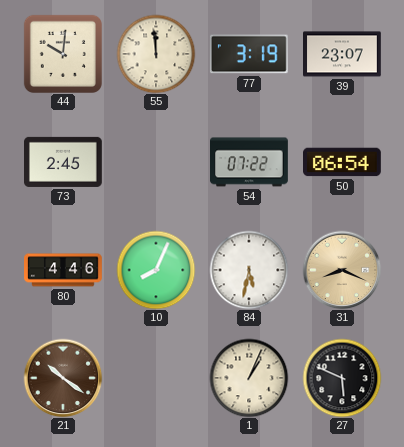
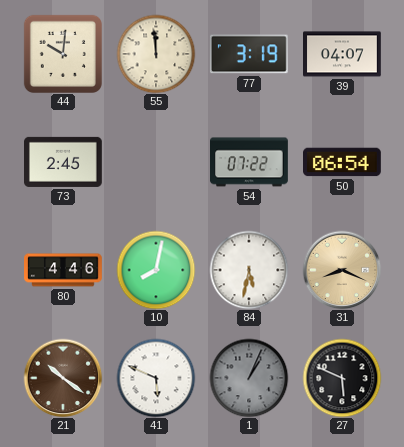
39: 23:07 -> 04:07
10: 8:04 -> 8:02
41: none -> 5:49
1 dial: cream -> grey
